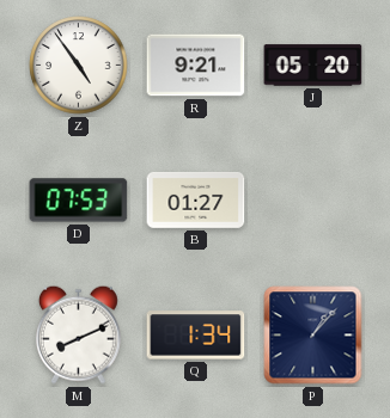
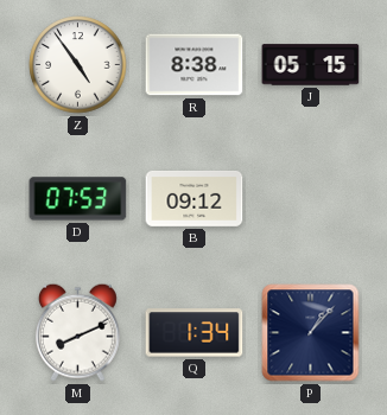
R: 9:21 -> 8:38
J: 05:20 -> 05:15
B: 01:27 -> 09:12
